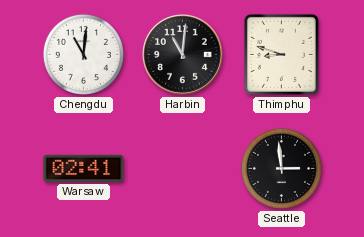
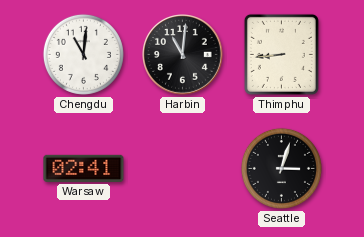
Thimphu: 8:48 -> 8:44
Seattle: 2:59 -> 3:03
